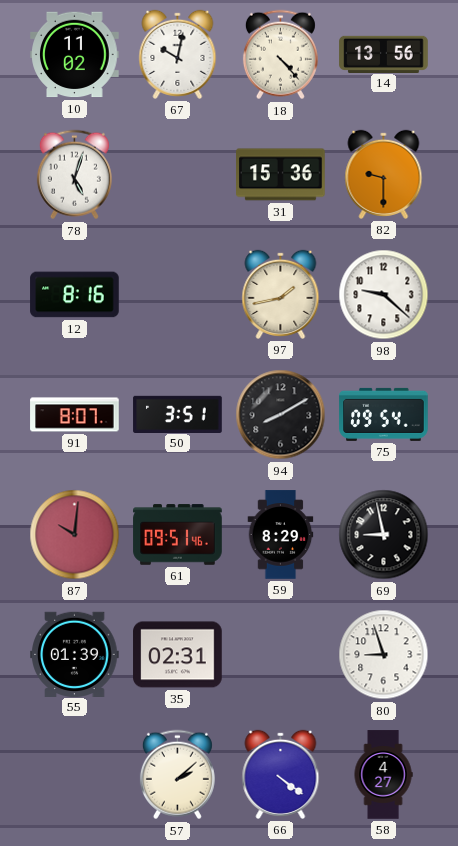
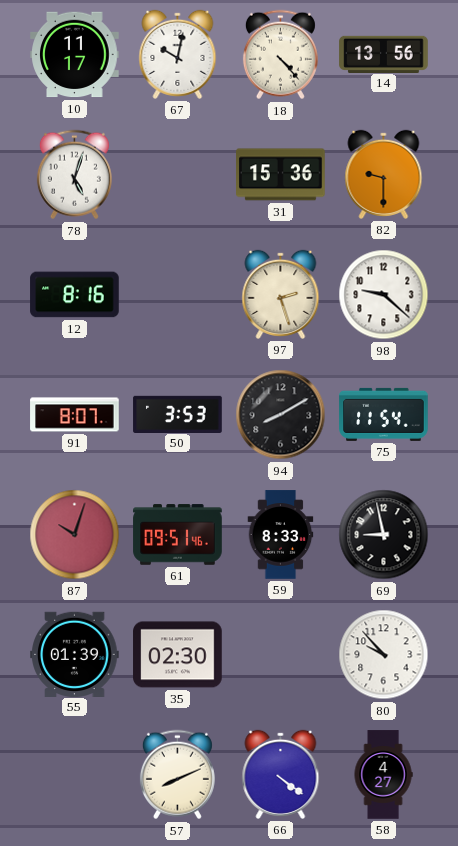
10: 11:02 -> 11:17
97: 1:43 -> 2:27
50: 3:51 -> 3:53
75: 09:54 -> 11:54
87: 10:01 -> 10:03
59: 8:29 -> 8:33
35: 02:31 -> 02:30
80: 8:57 -> 9:53
57: 2:08 -> 8:11
